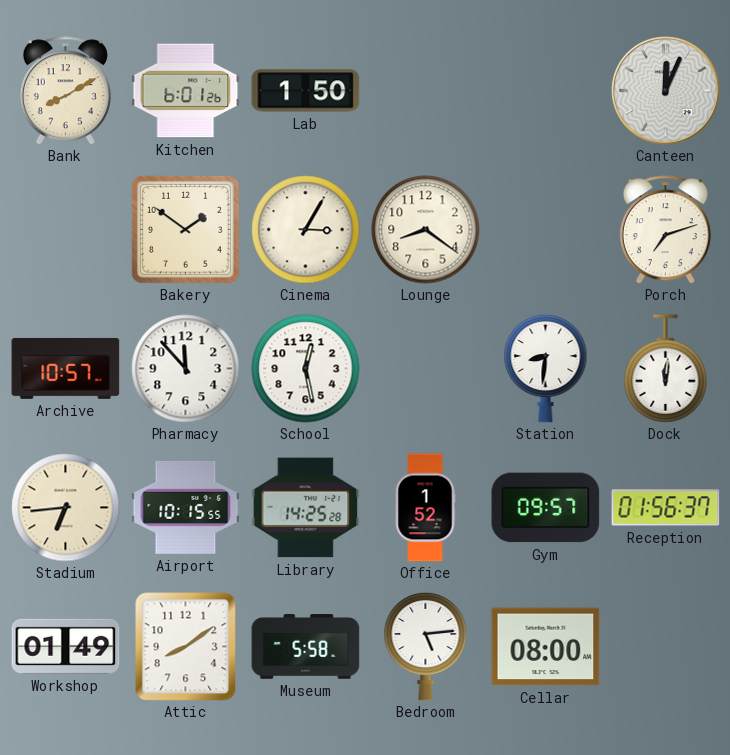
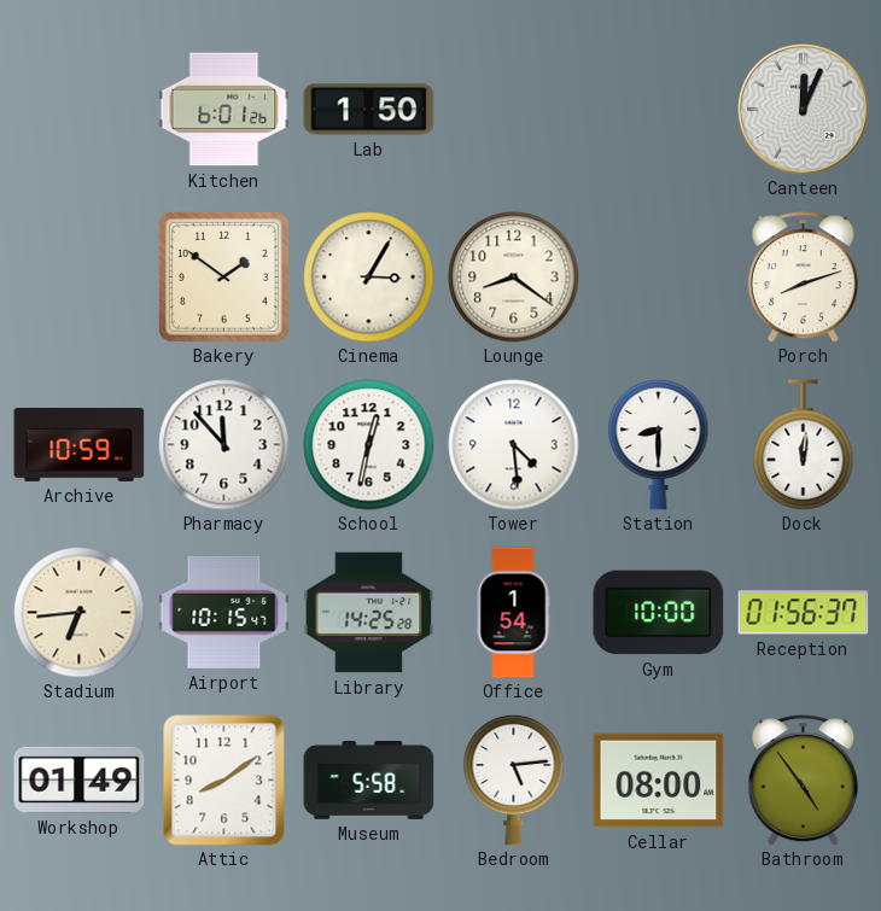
Bank: 8:10 -> none
Porch: 7:12 -> 8:12
Archive: 10:57 -> 10:59
School: 12:28 -> 12:32
Tower: none -> 4:29
Station: 8:31 -> 8:30
Airport: 10:15:55 -> 10:15:47
Office: 1:52 -> 1:54
Gym: 09:57 -> 10:00
Bathroom: none -> 4:54
